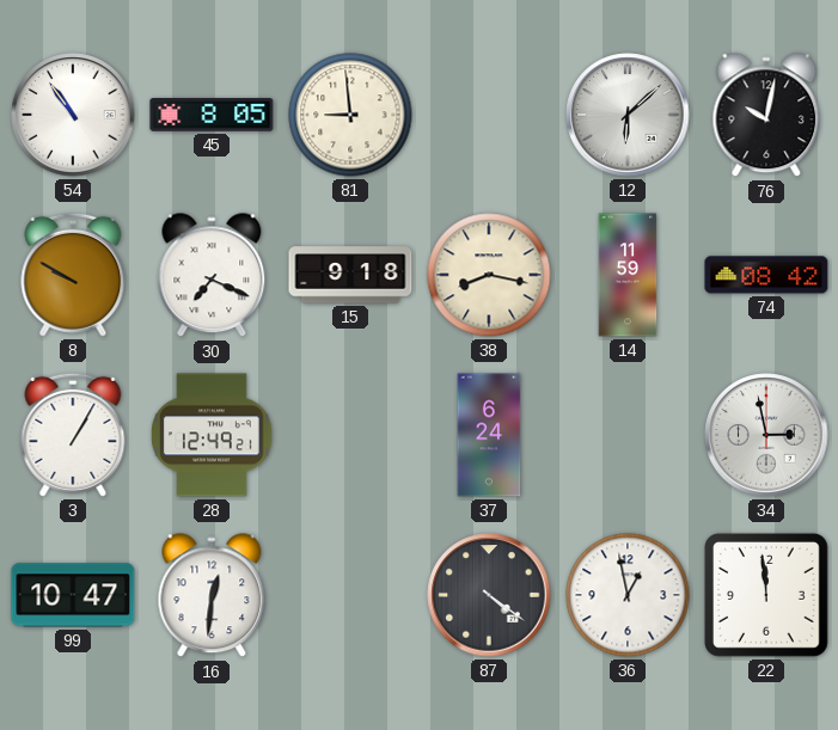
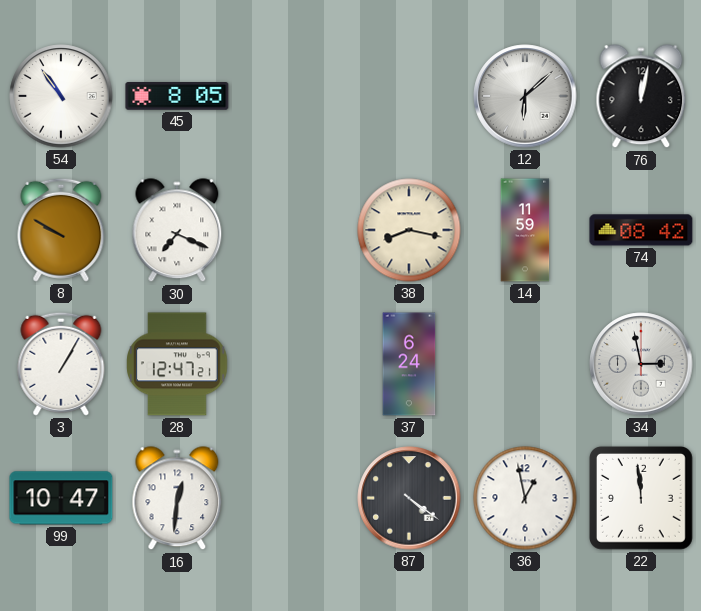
81: 8:59 -> none
76: 10:02 -> 12:02
15: 9:18 -> none
28: 12:49 -> 12:47
